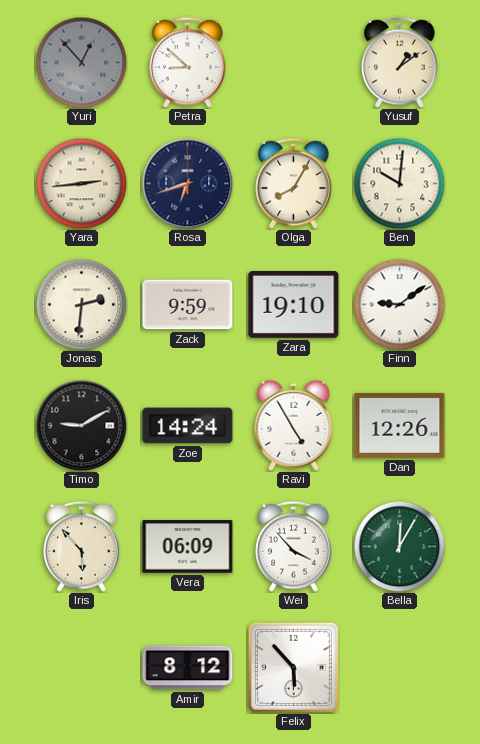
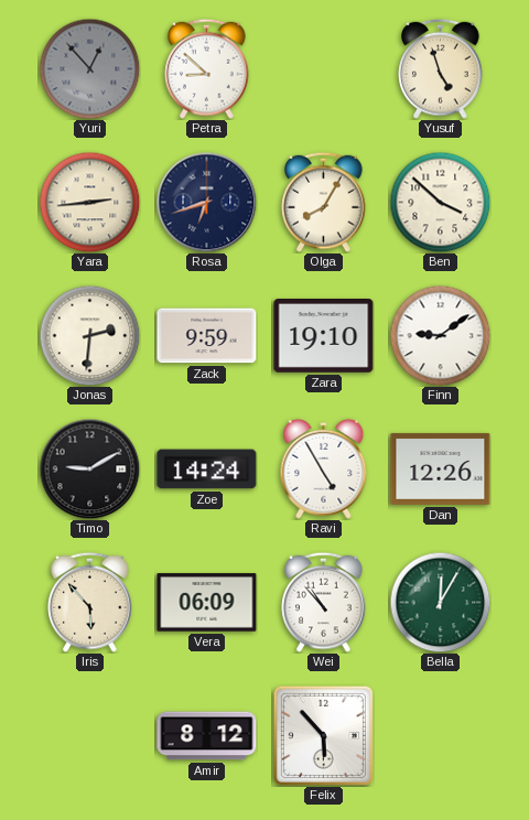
Yusuf: 1:09 -> 4:57
Ben: 10:01 -> 3:52
Wei: 3:53 -> 10:53
